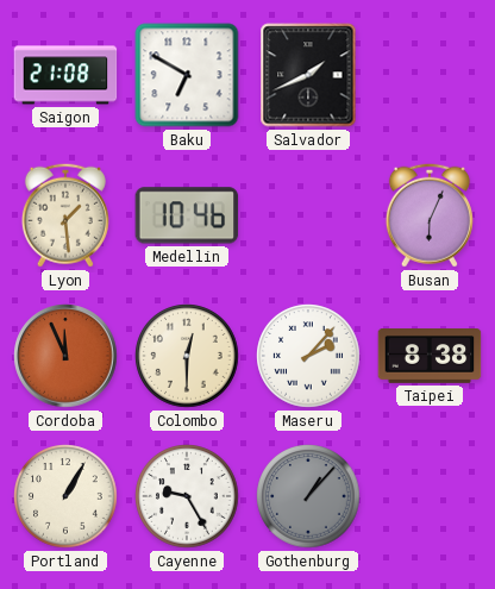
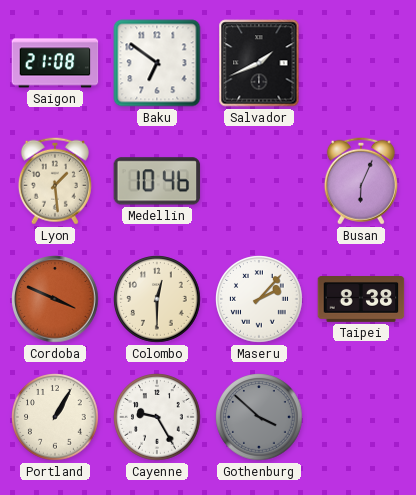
Baku: 6:50 -> 6:51
Cordoba: 11:56 -> 3:49
Gothenburg: 1:07 -> 3:52
